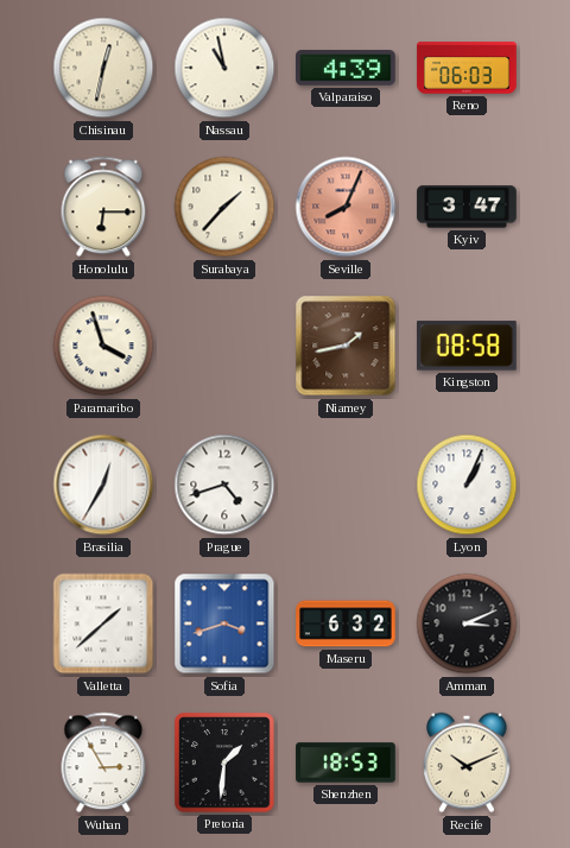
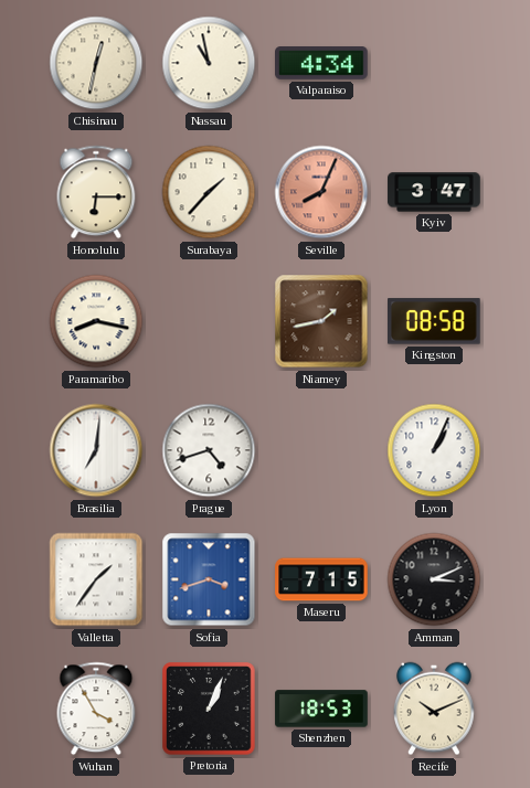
Valparaiso: 4:39 -> 4:34
Reno: 06:03 -> none
Paramaribo: 3:57 -> 8:17
Brasilia: 12:35 -> 7:01
Valletta: 1:38 -> 1:36
Maseru: 6:32 -> 7:15
Wuhan: 2:55 -> 3:55
Pretoria: 1:31 -> 1:04
